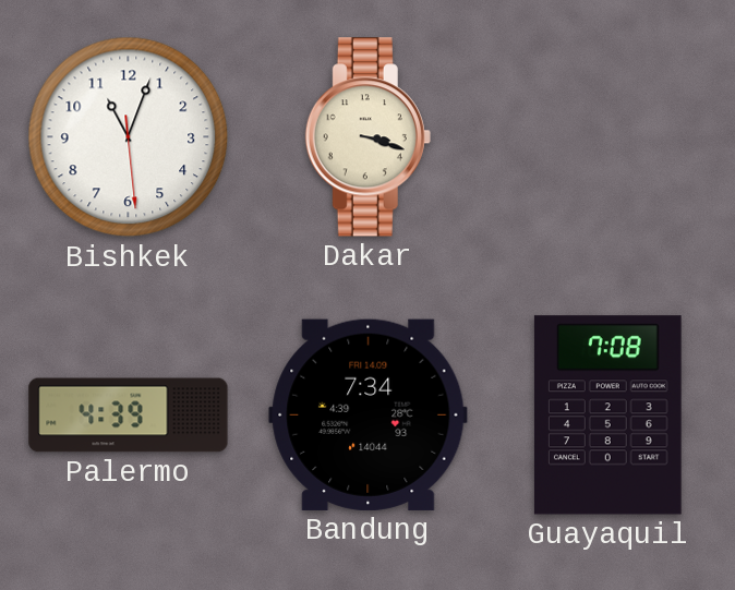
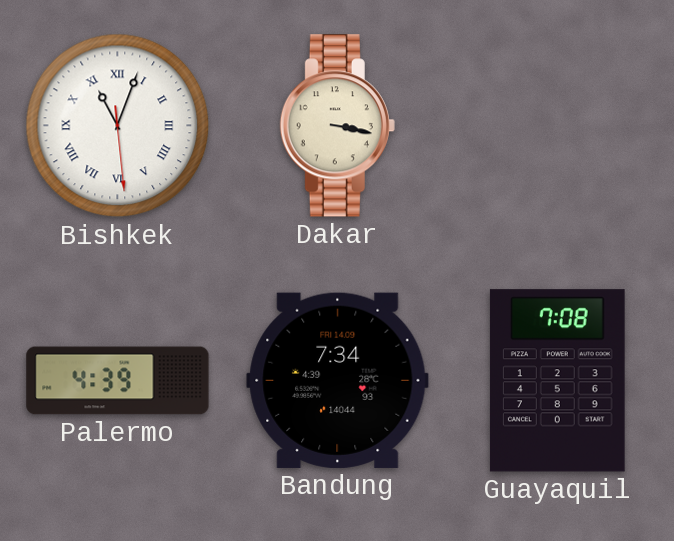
Bishkek numerals: Arabic -> Roman
Dakar: 3:18 -> 3:17
